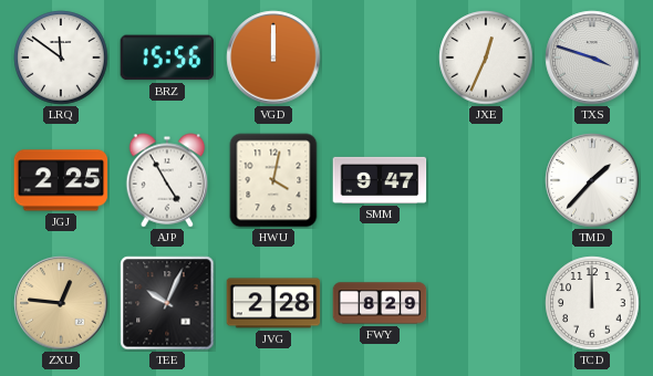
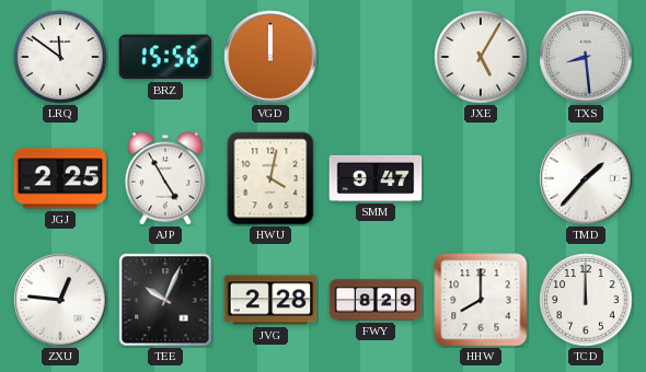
JXE: 12:34 -> 5:05
TXS: 3:48 -> 8:29
ZXU dial: champagne -> white
HHW: none -> 8:00
